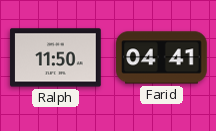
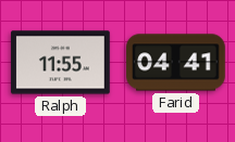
Ralph: 11:50 -> 11:55
